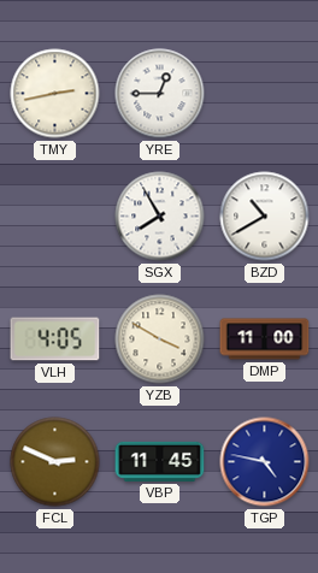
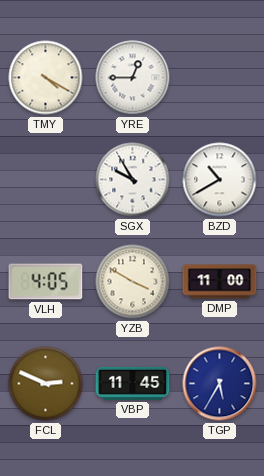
TMY: 2:43 -> 4:20
SGX: 7:55 -> 9:55
TGP: 4:47 -> 5:35
